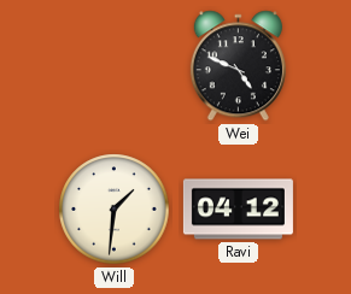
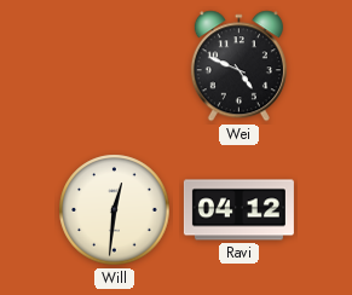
Will: 1:31 -> 12:31
